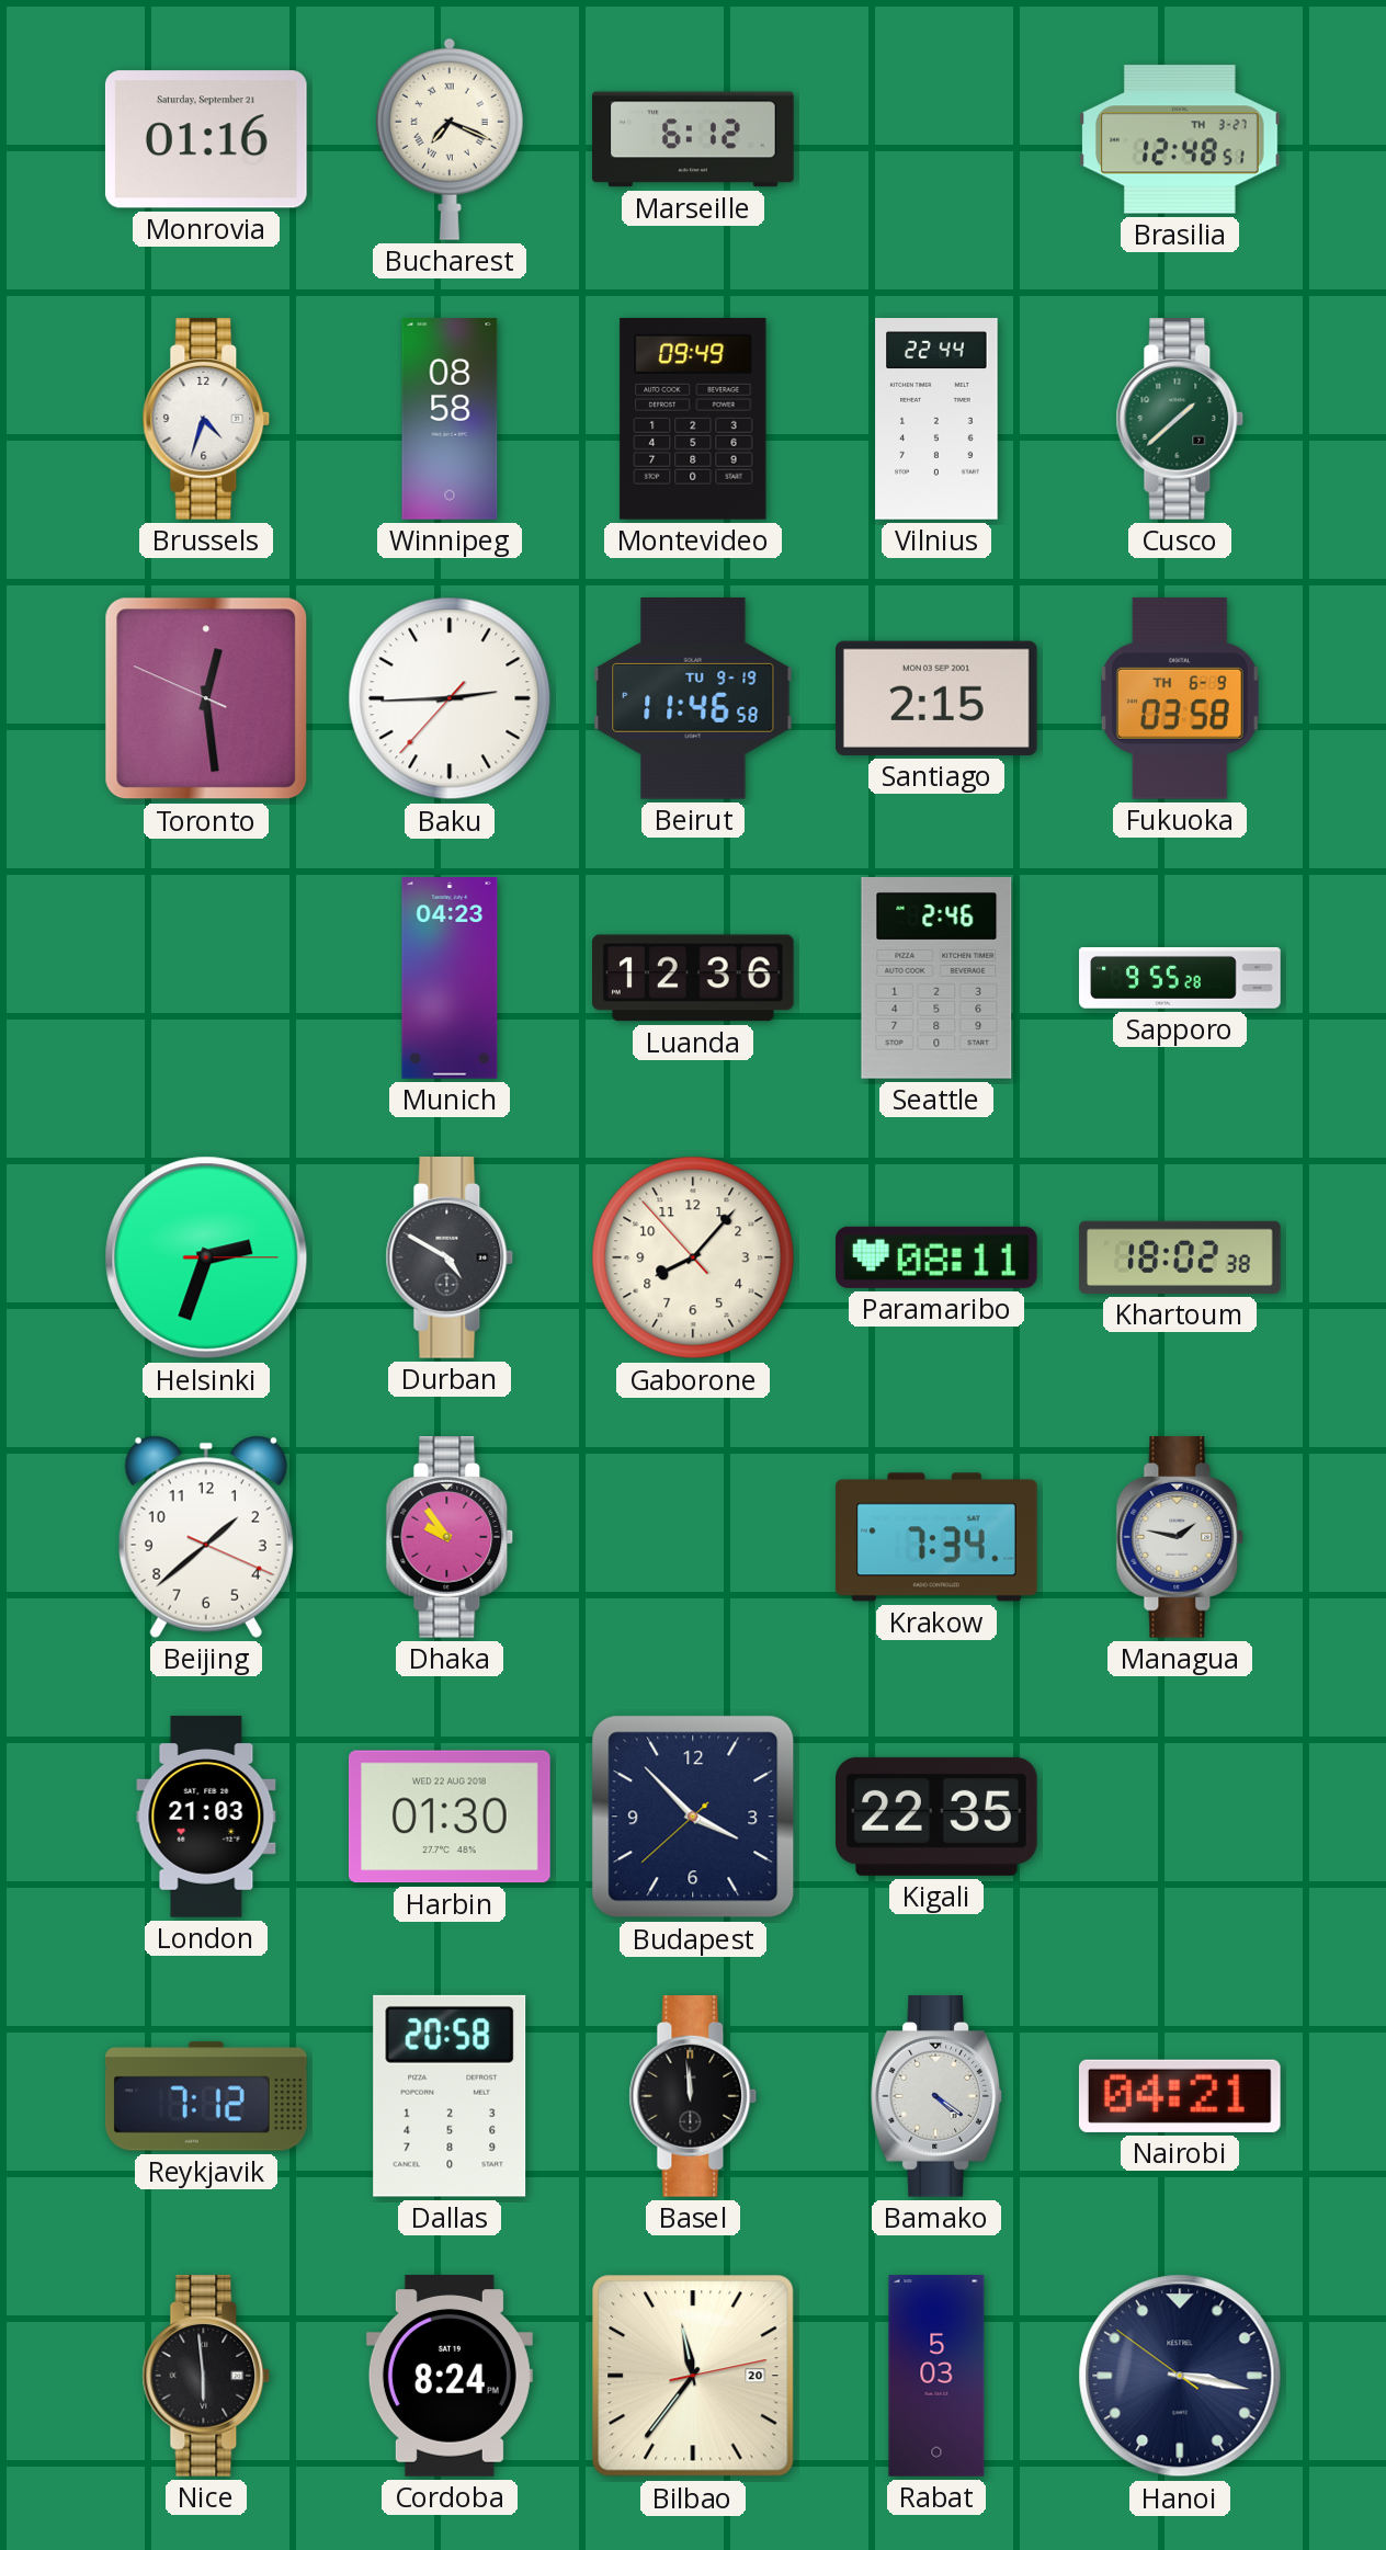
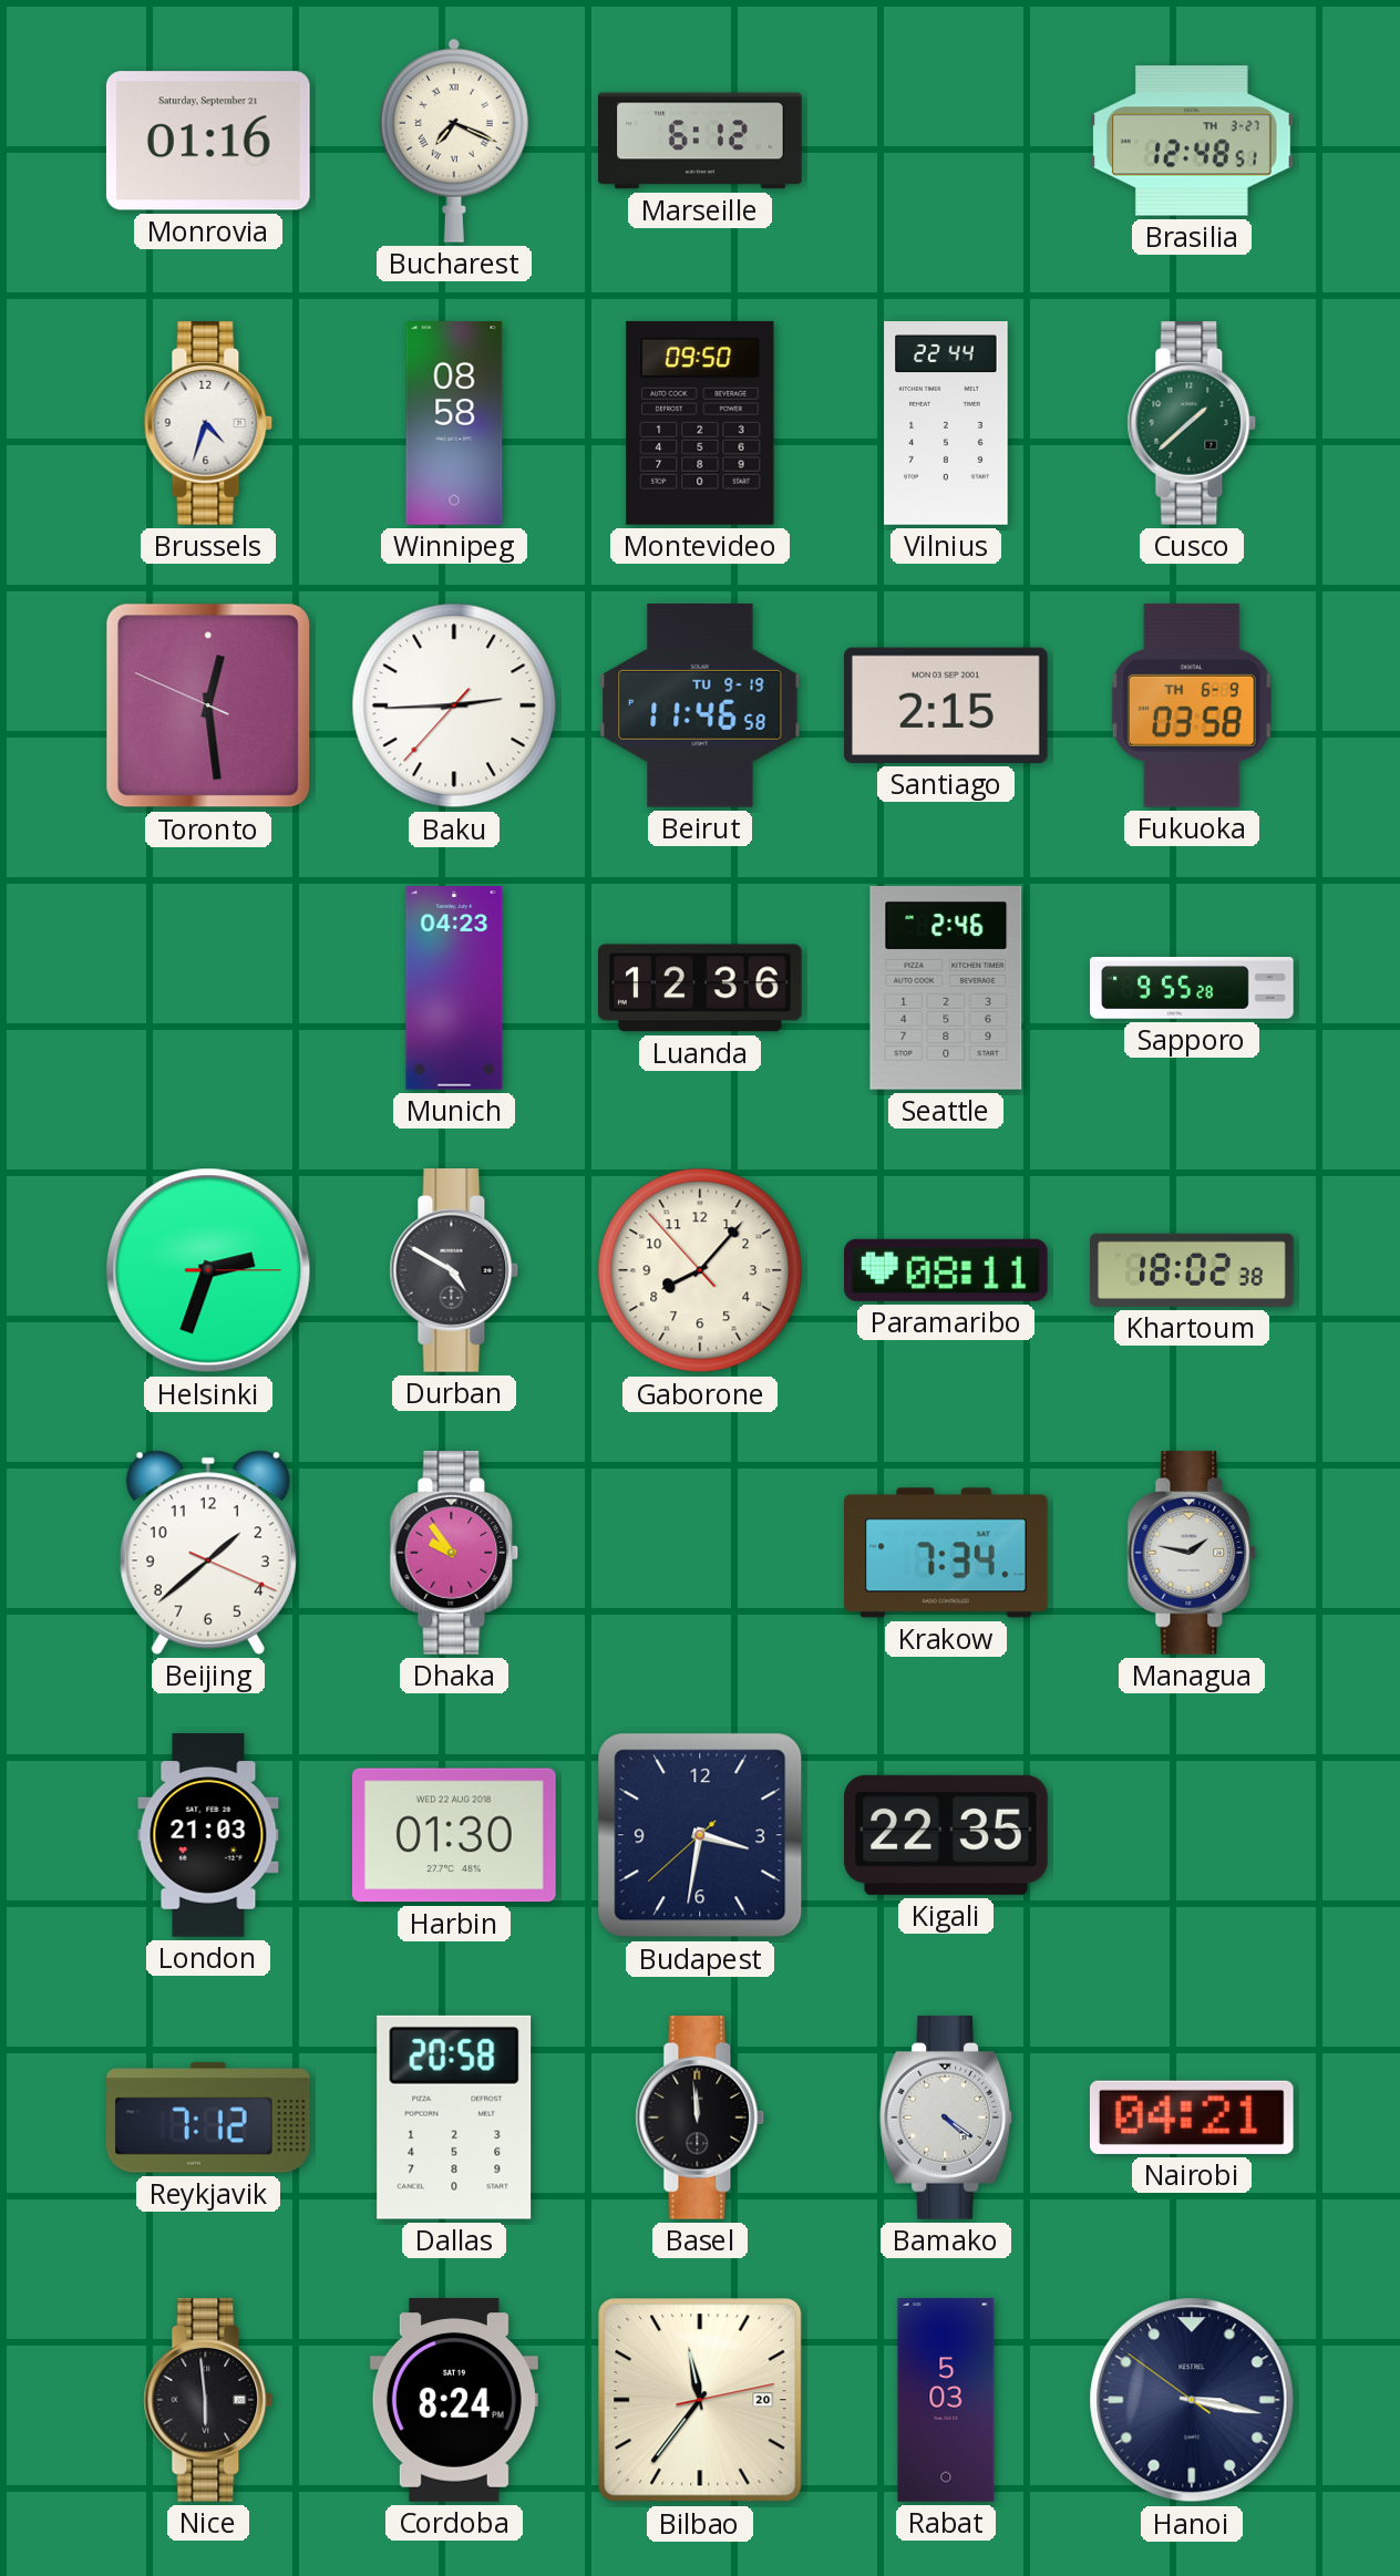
Montevideo: 09:49 -> 09:50
Budapest: 3:52 -> 3:31
